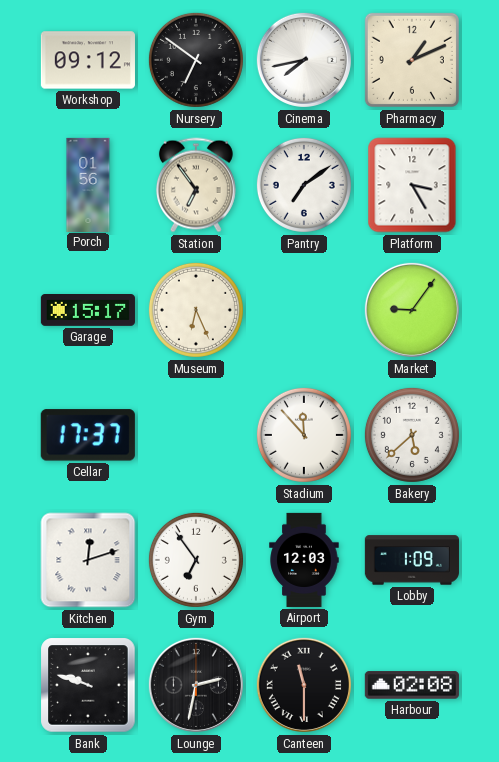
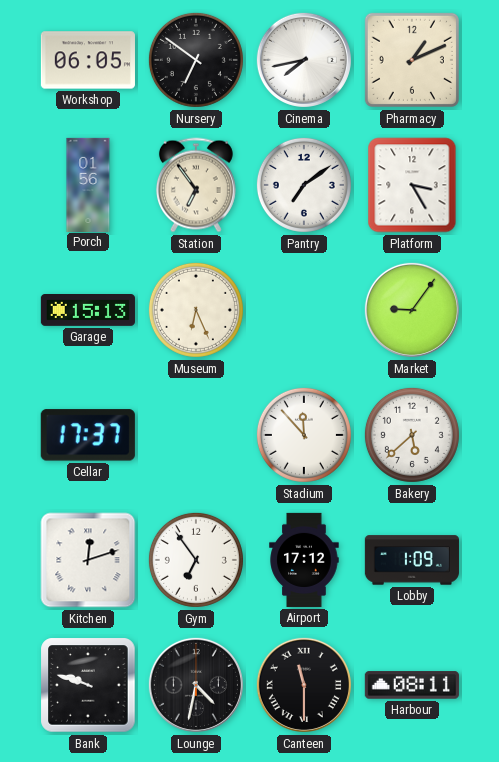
Workshop: 09:12 -> 06:05
Garage: 15:17 -> 15:13
Airport: 12:03 -> 17:12
Lounge: 2:32 -> 4:32
Harbour: 02:08 -> 08:11
